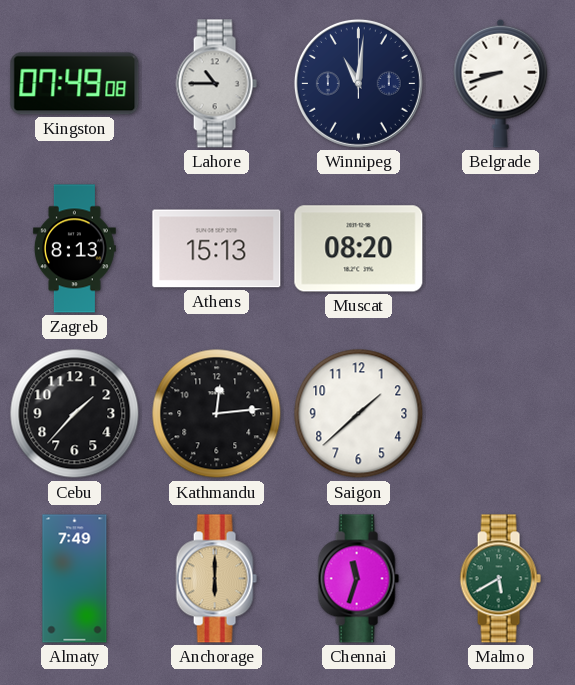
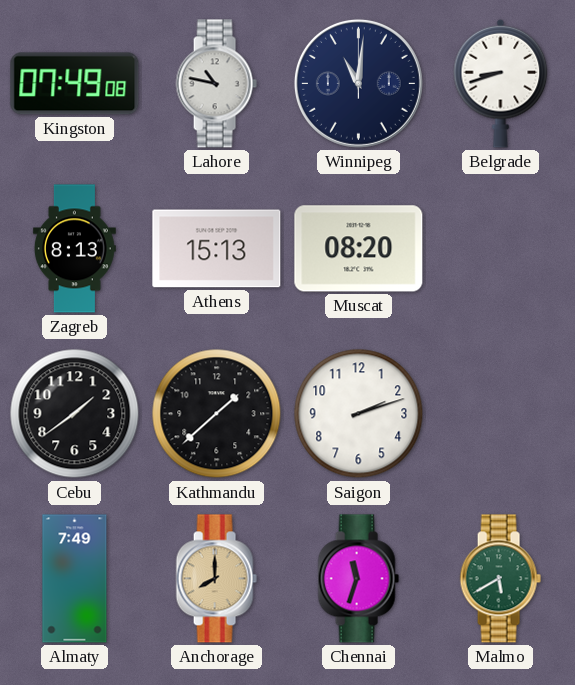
Lahore: 10:45 -> 10:47
Cebu: 1:37 -> 1:39
Kathmandu: 12:14 -> 1:38
Saigon: 1:38 -> 2:12
Anchorage: 6:00 -> 8:00
